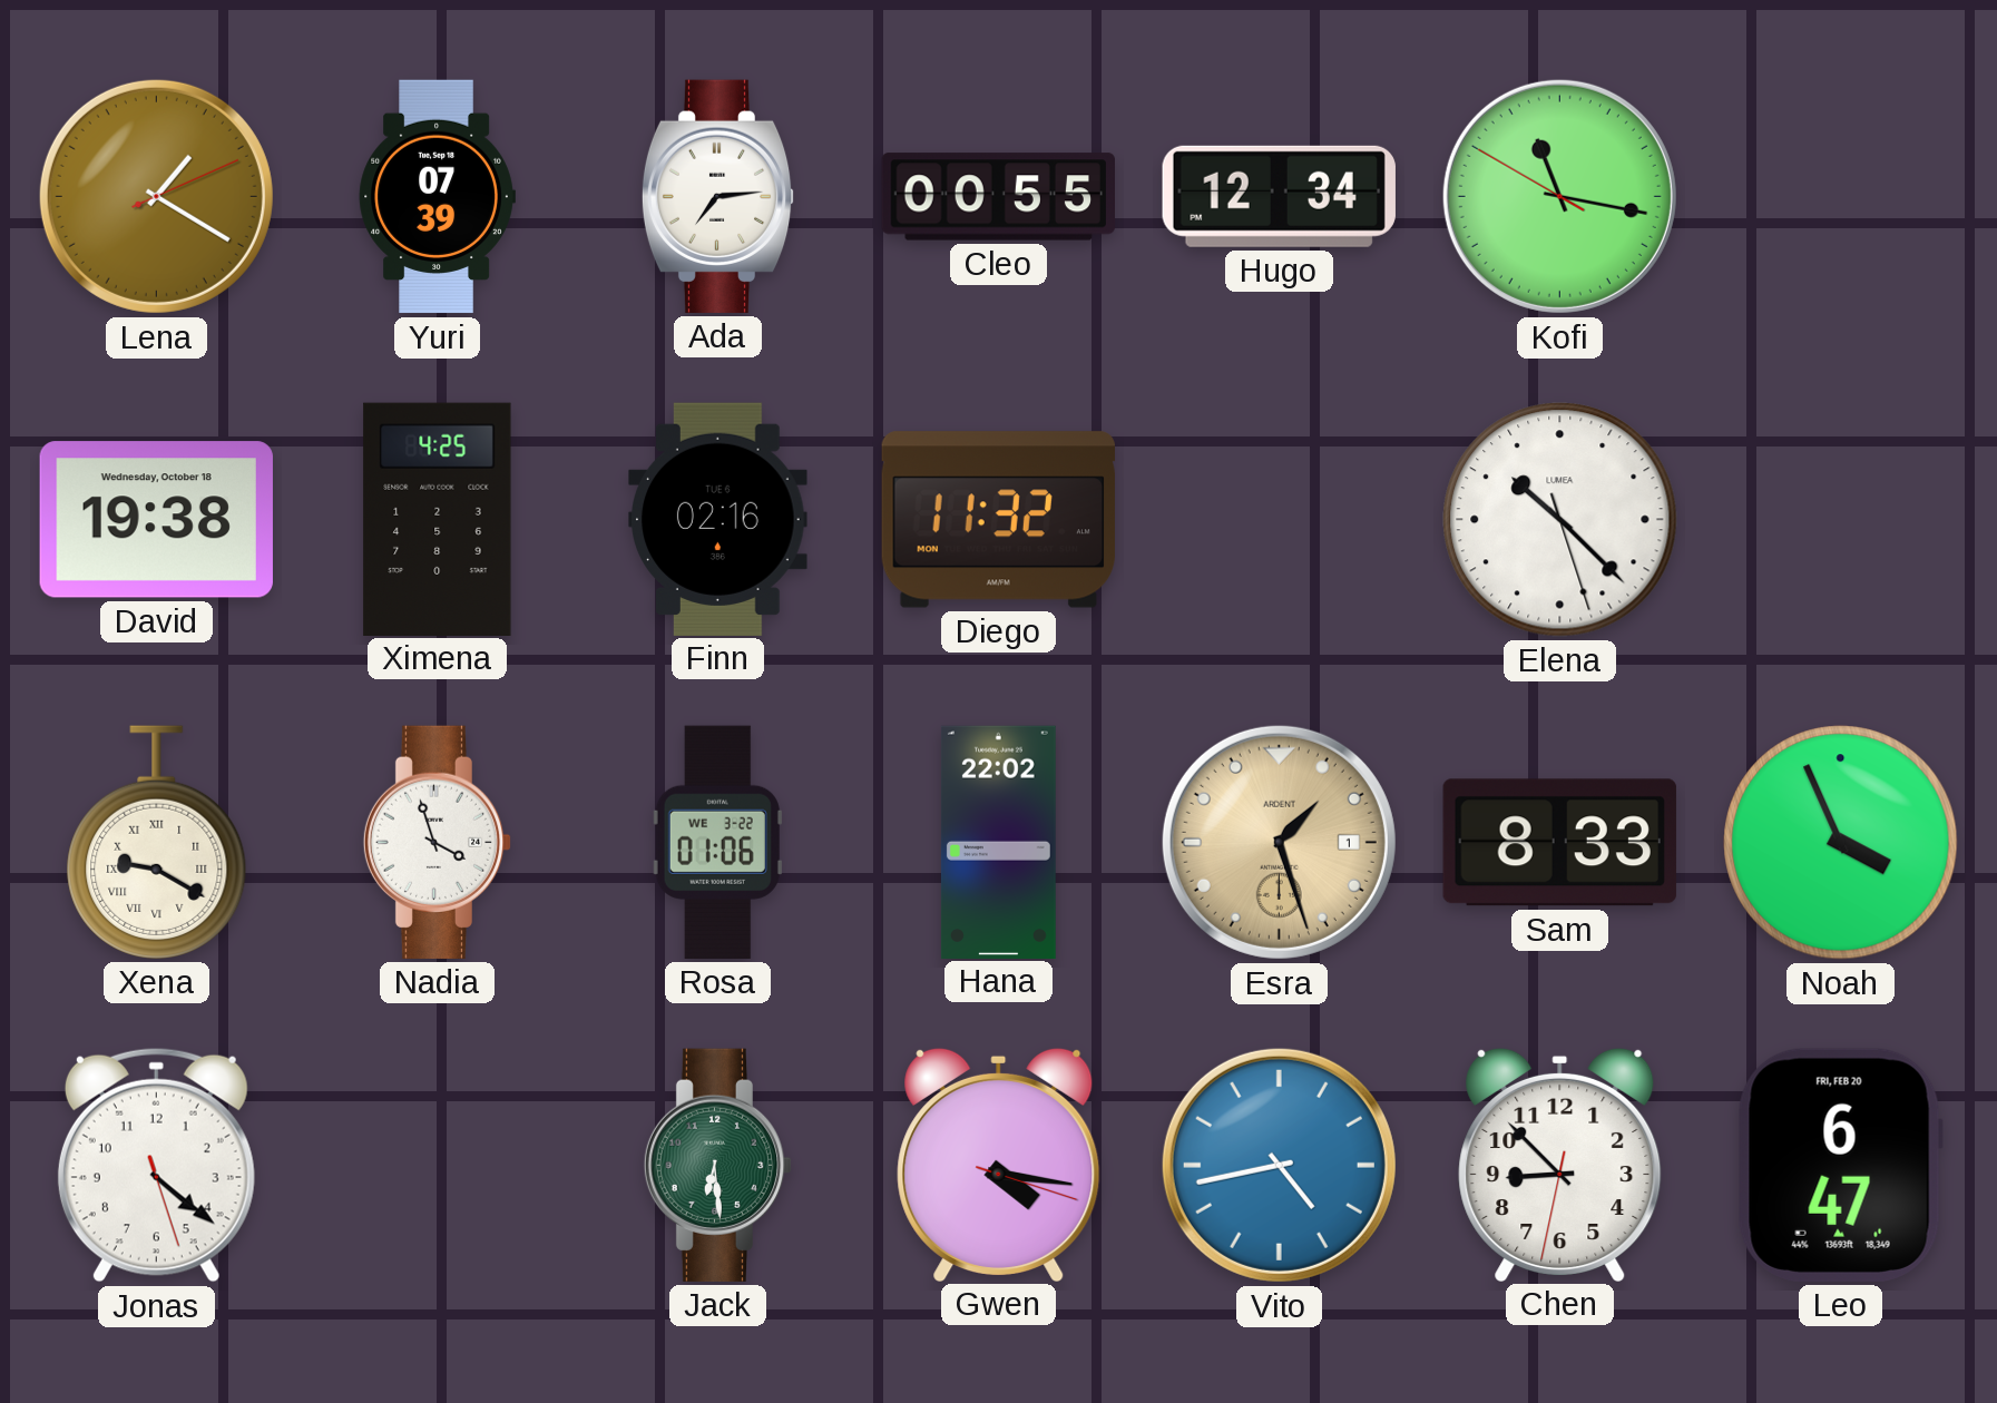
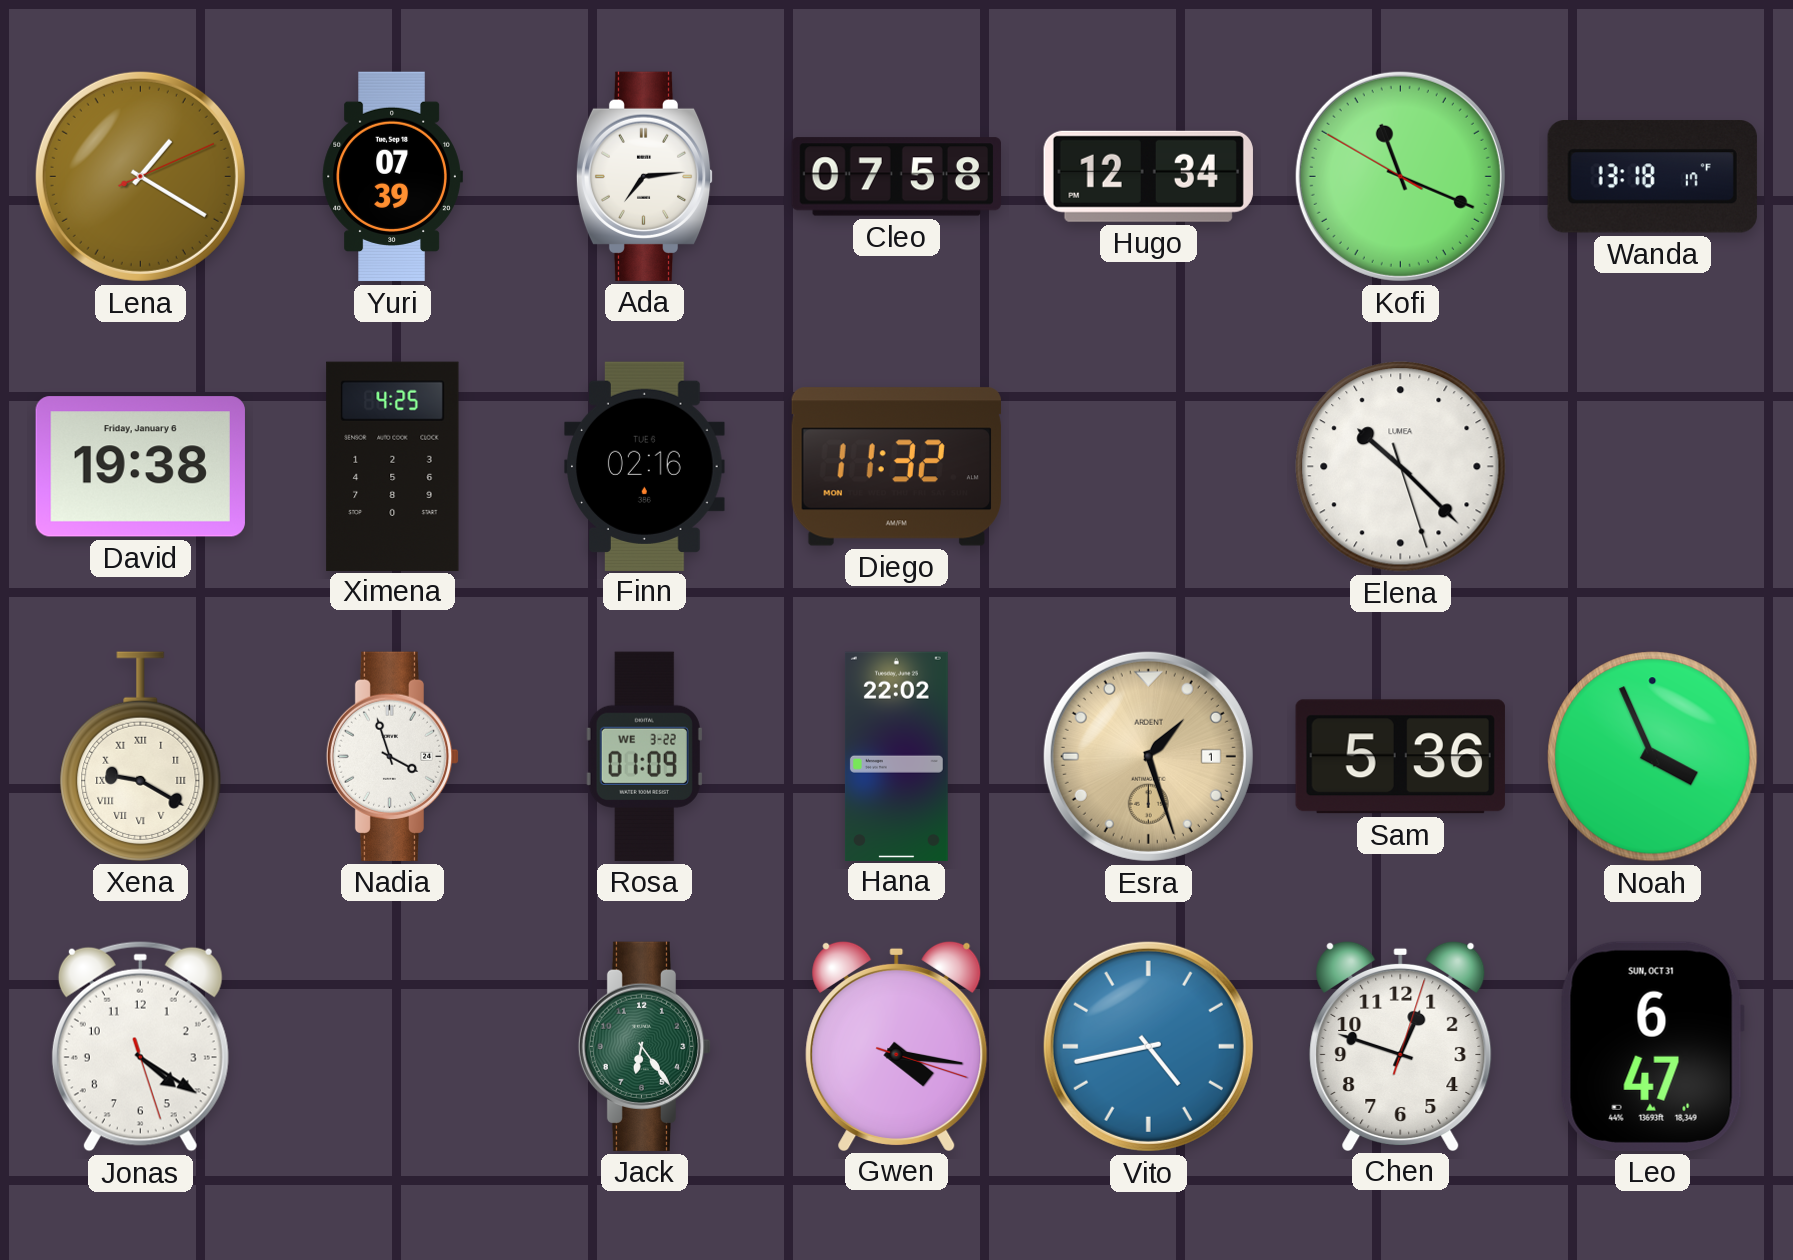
Cleo: 00:55 -> 07:58
Kofi: 11:16 -> 11:18
Wanda: none -> 13:18
David date: Wednesday, October 18 -> Friday, January 6
Rosa: 01:06 -> 01:09
Sam: 8:33 -> 5:36
Jonas: 4:21 -> 4:20
Jack: 6:29 -> 6:24
Chen: 8:52 -> 12:48
Leo date: FRI, FEB 20 -> SUN, OCT 31
